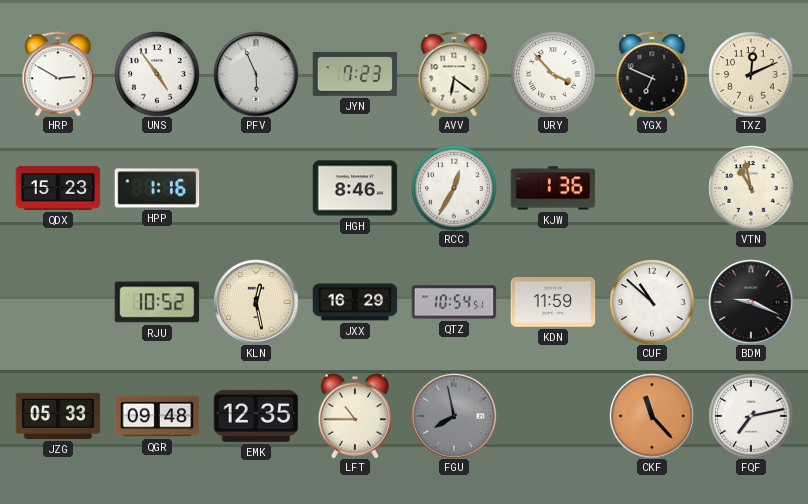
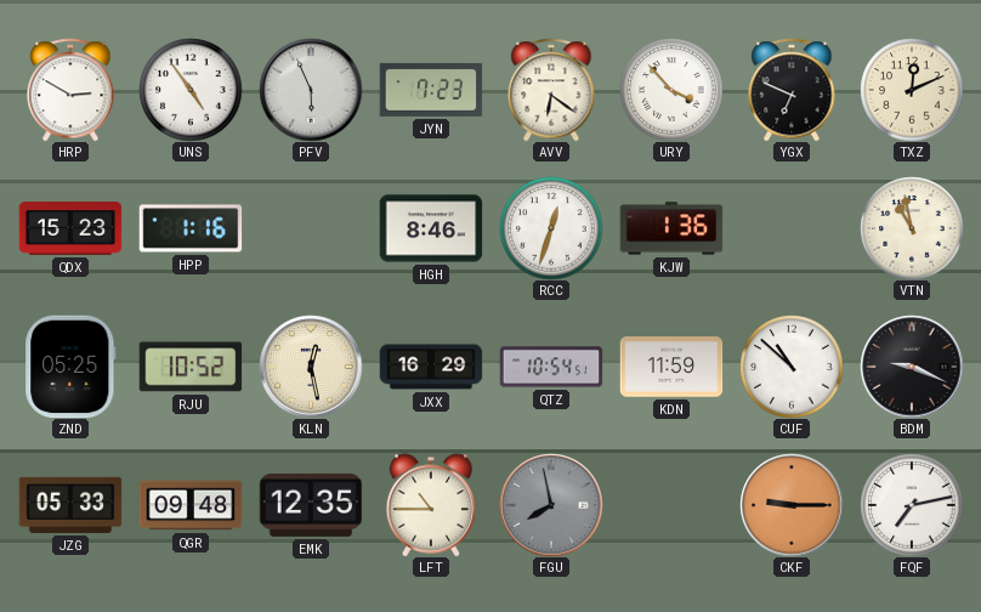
RCC: 12:35 -> 12:33
ZND: none -> 05:25
CKF: 11:23 -> 9:15
